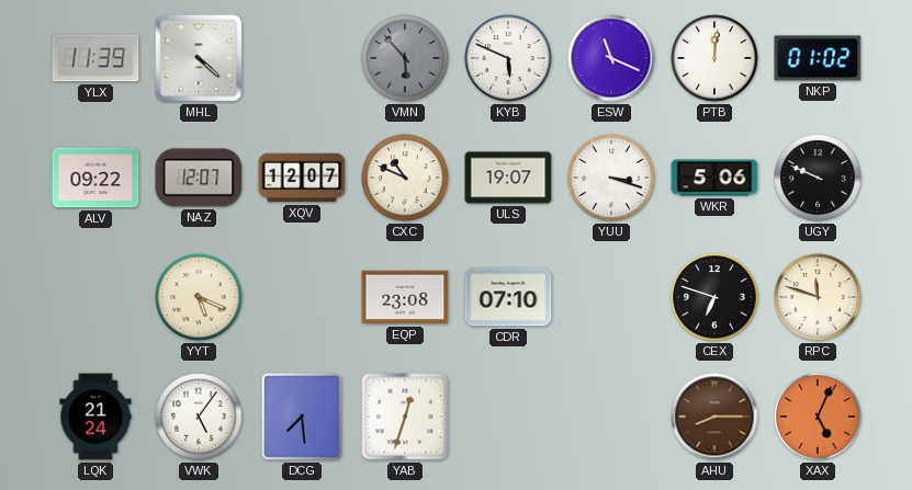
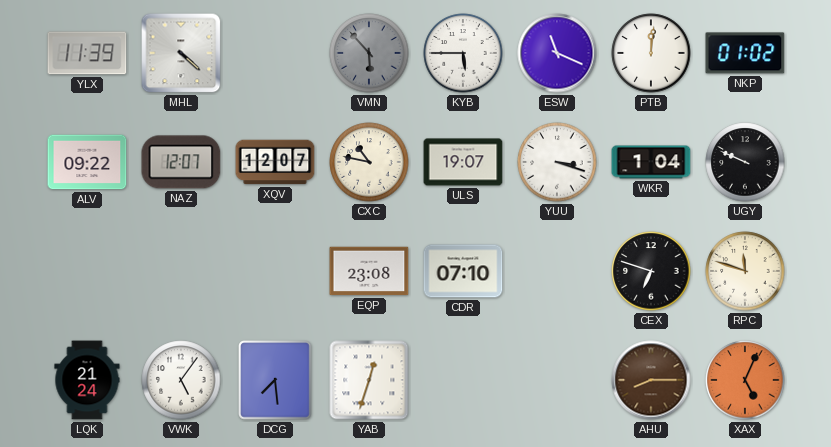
KYB: 5:49 -> 5:45
CXC: 10:49 -> 10:47
WKR: 5:06 -> 1:04
YYT: 5:19 -> none
